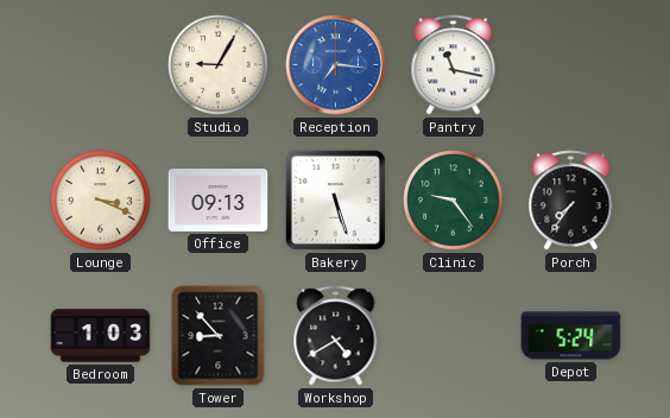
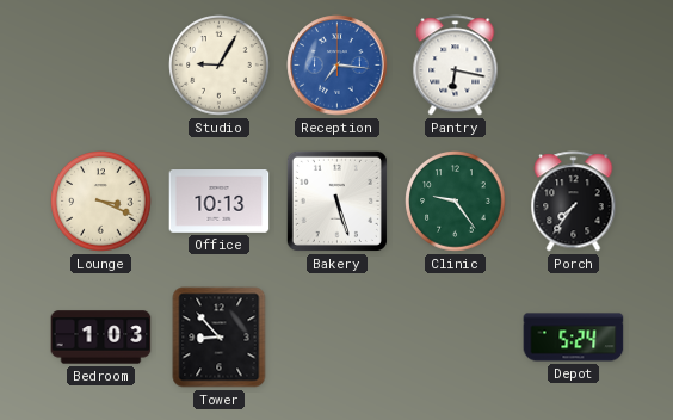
Pantry: 11:17 -> 6:17
Office: 09:13 -> 10:13
Workshop: 4:40 -> none
